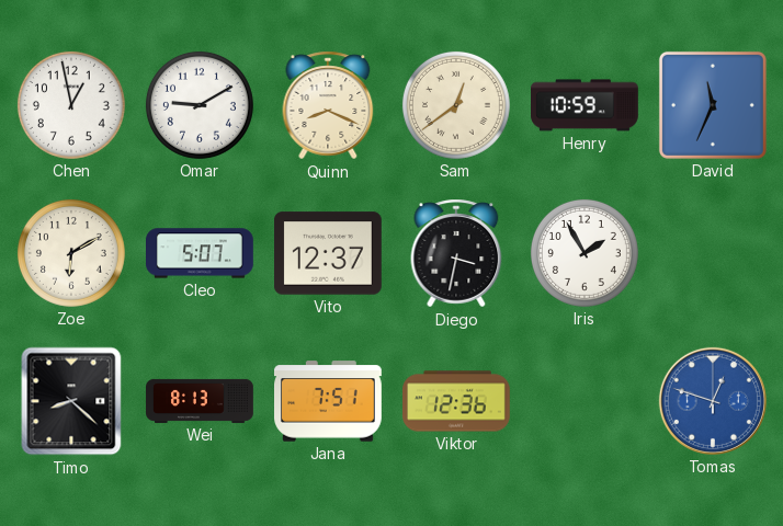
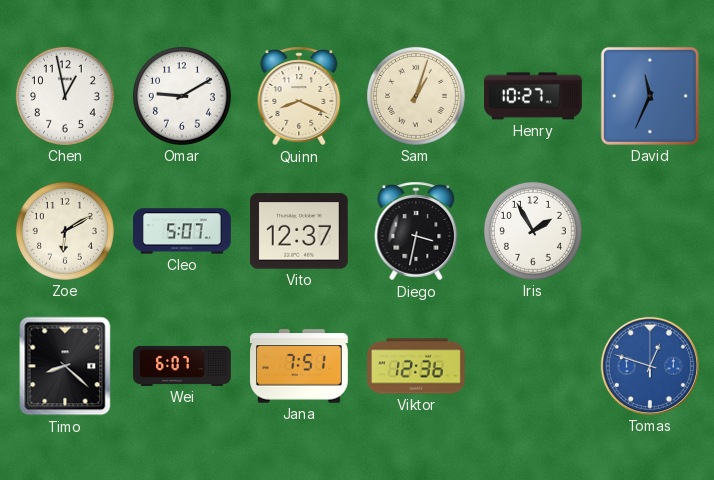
Sam: 12:39 -> 1:03
Henry: 10:59 -> 10:27
Wei: 8:13 -> 6:07
